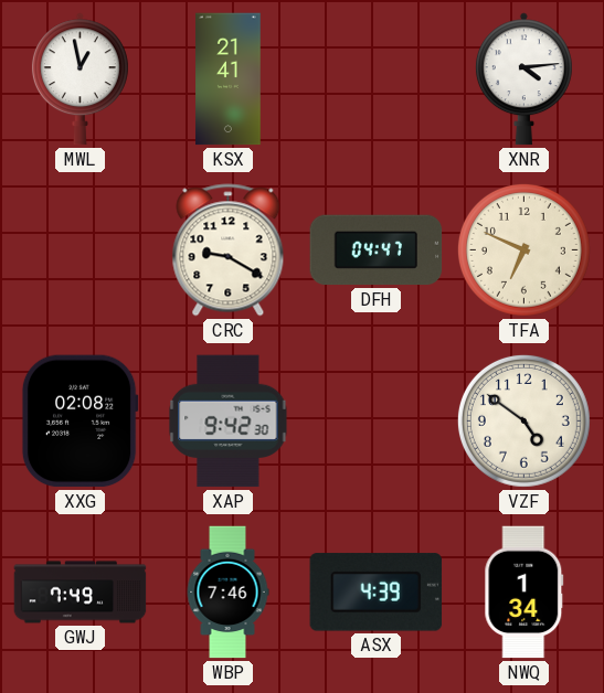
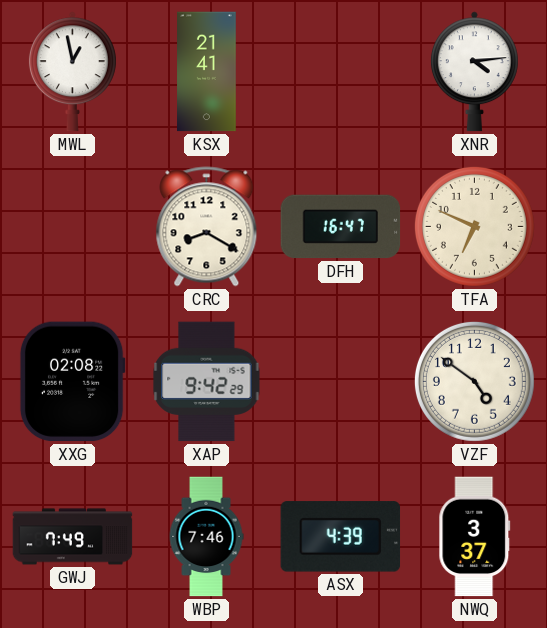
CRC: 9:20 -> 8:20
DFH: 04:47 -> 16:47
XAP: 9:42:30 -> 9:42:29
NWQ: 1:34 -> 3:37
